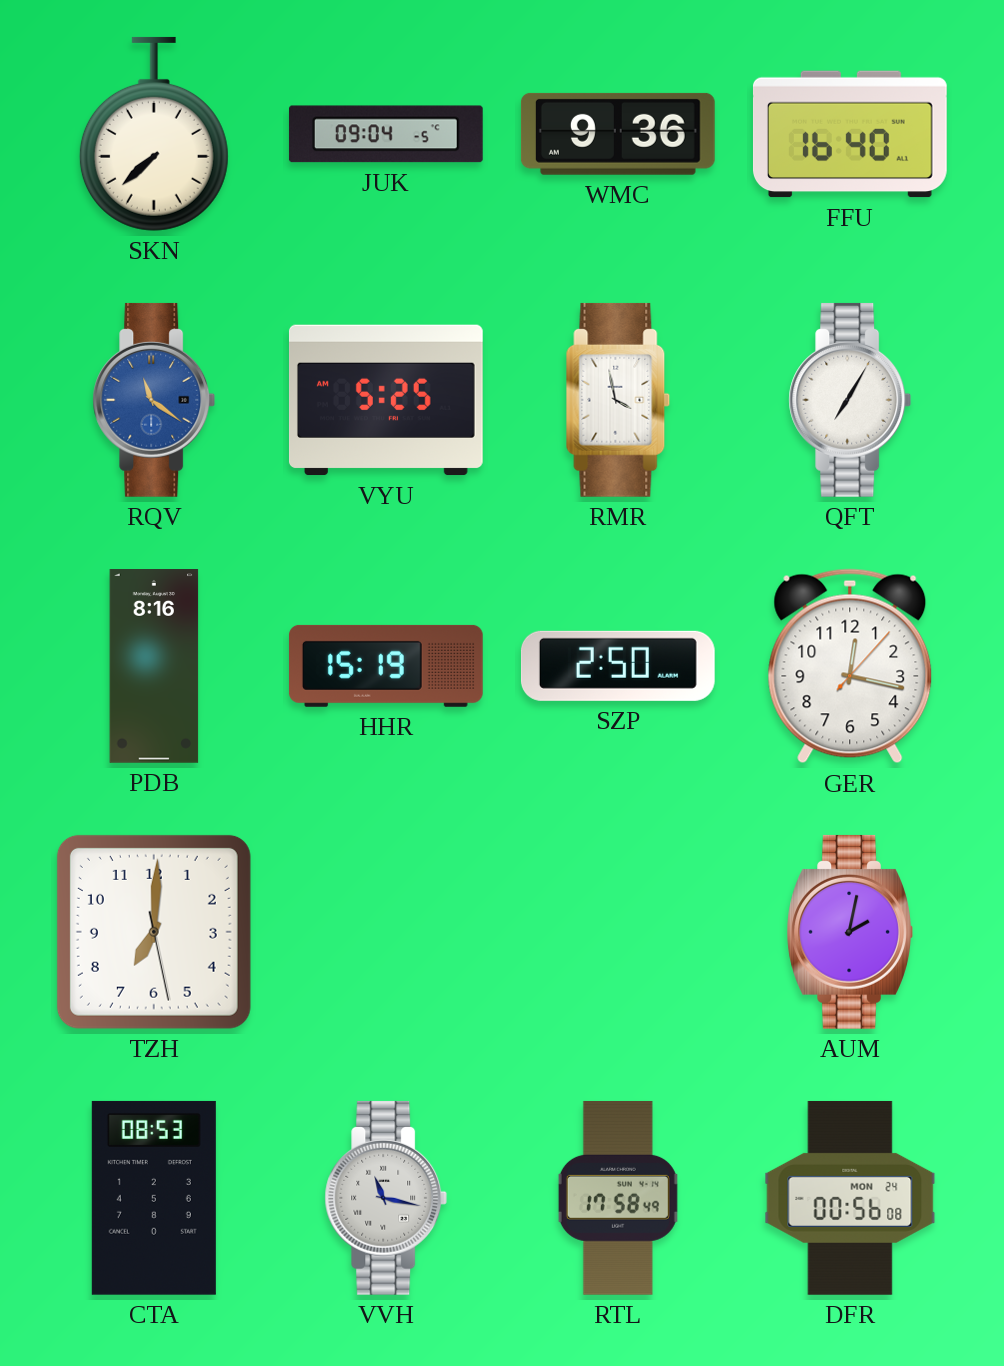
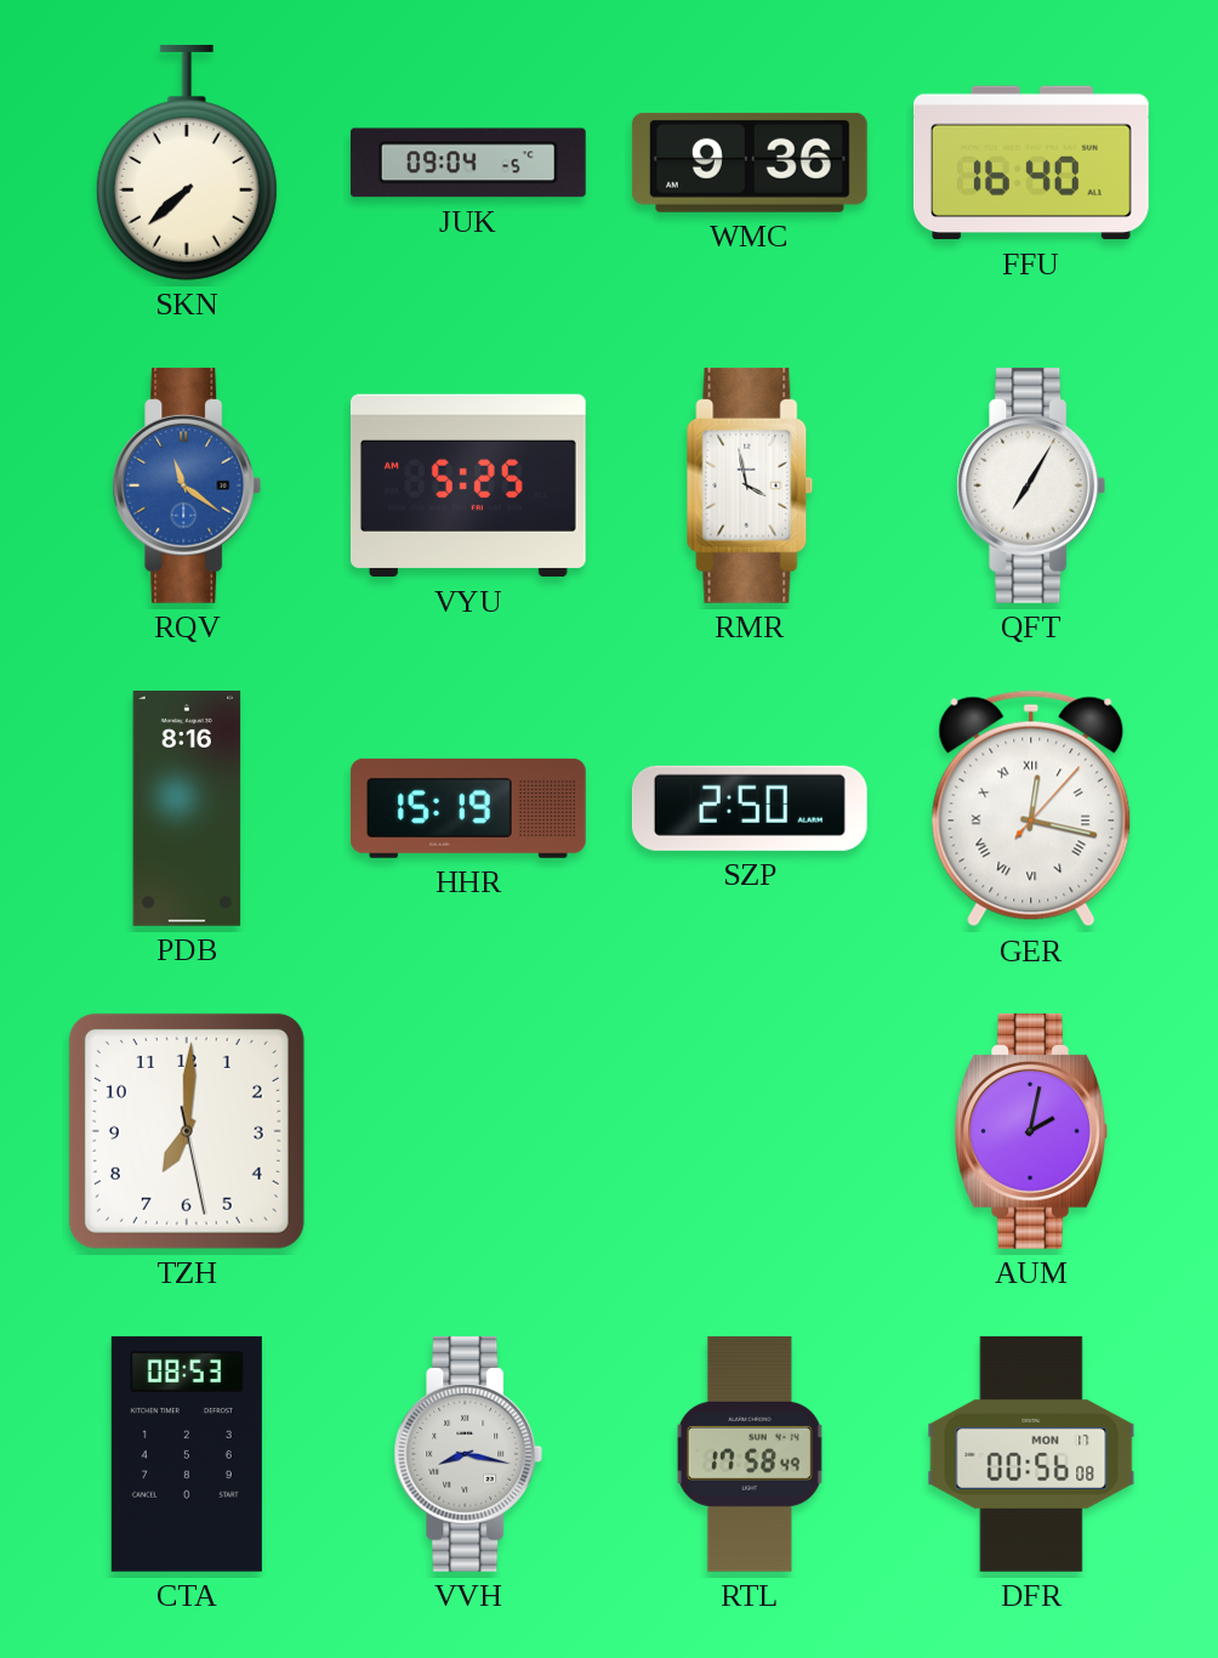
GER numerals: Arabic -> Roman
VVH: 11:17 -> 8:17
DFR date: MON 24 -> MON 17
